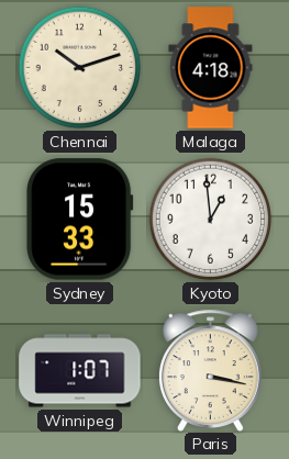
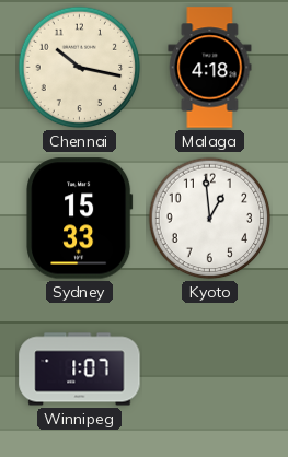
Chennai: 10:12 -> 10:17
Paris: 3:17 -> none
